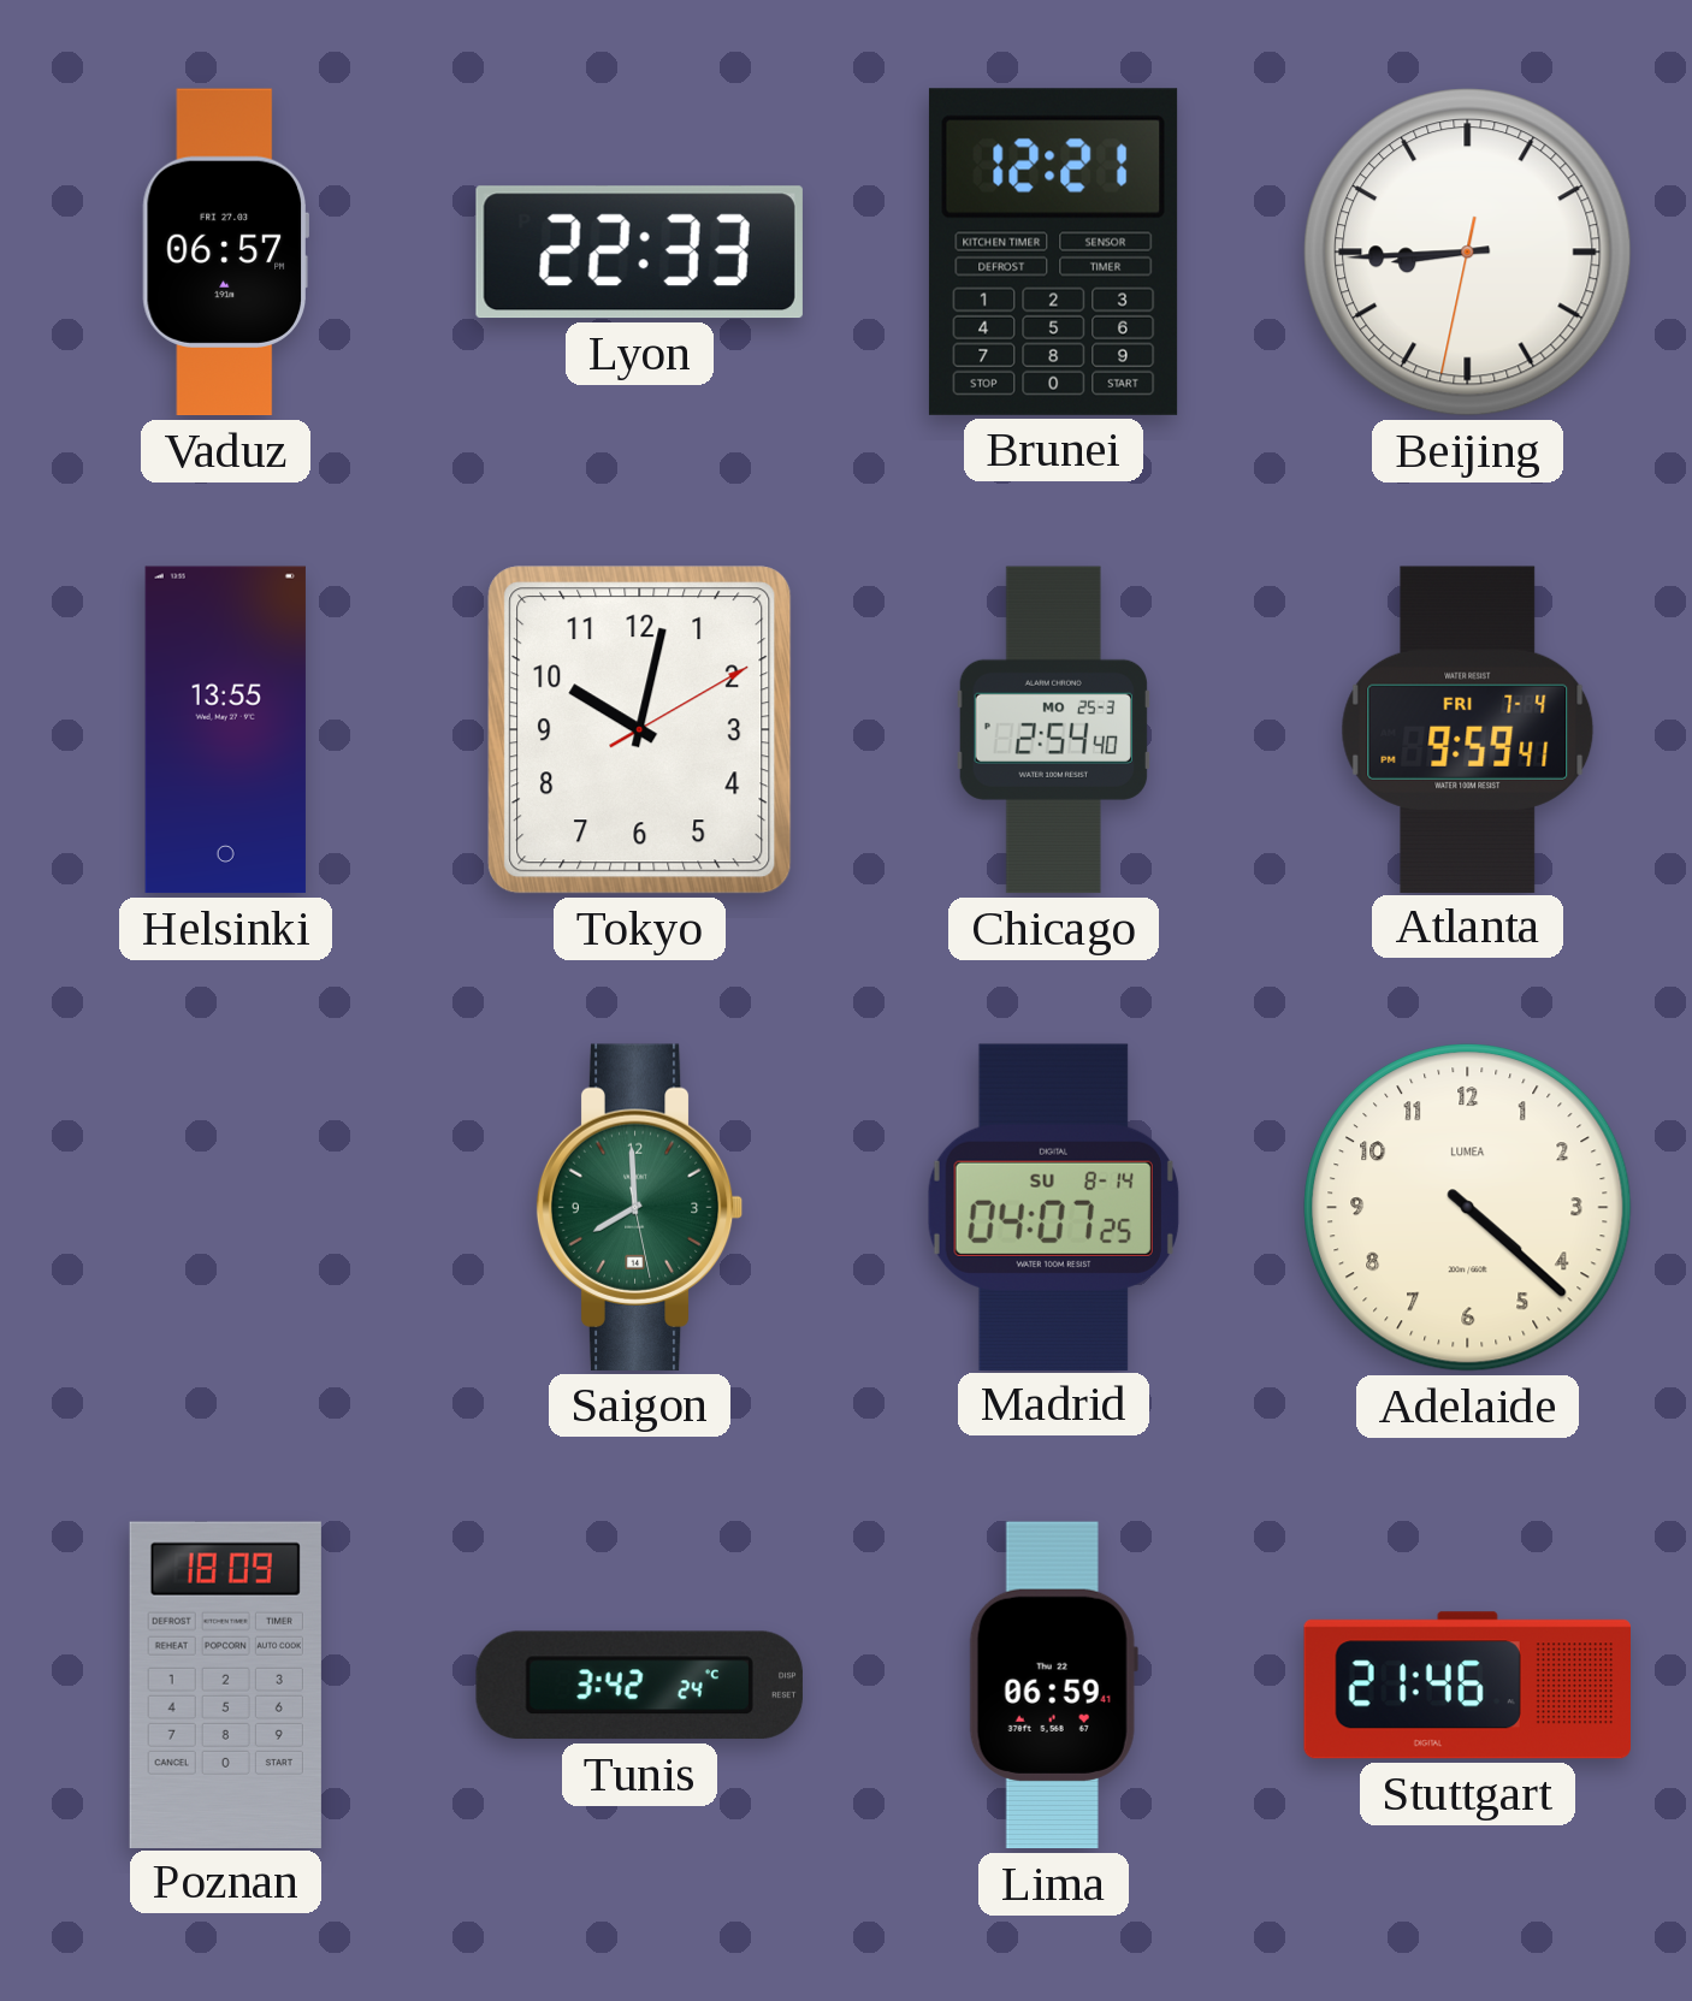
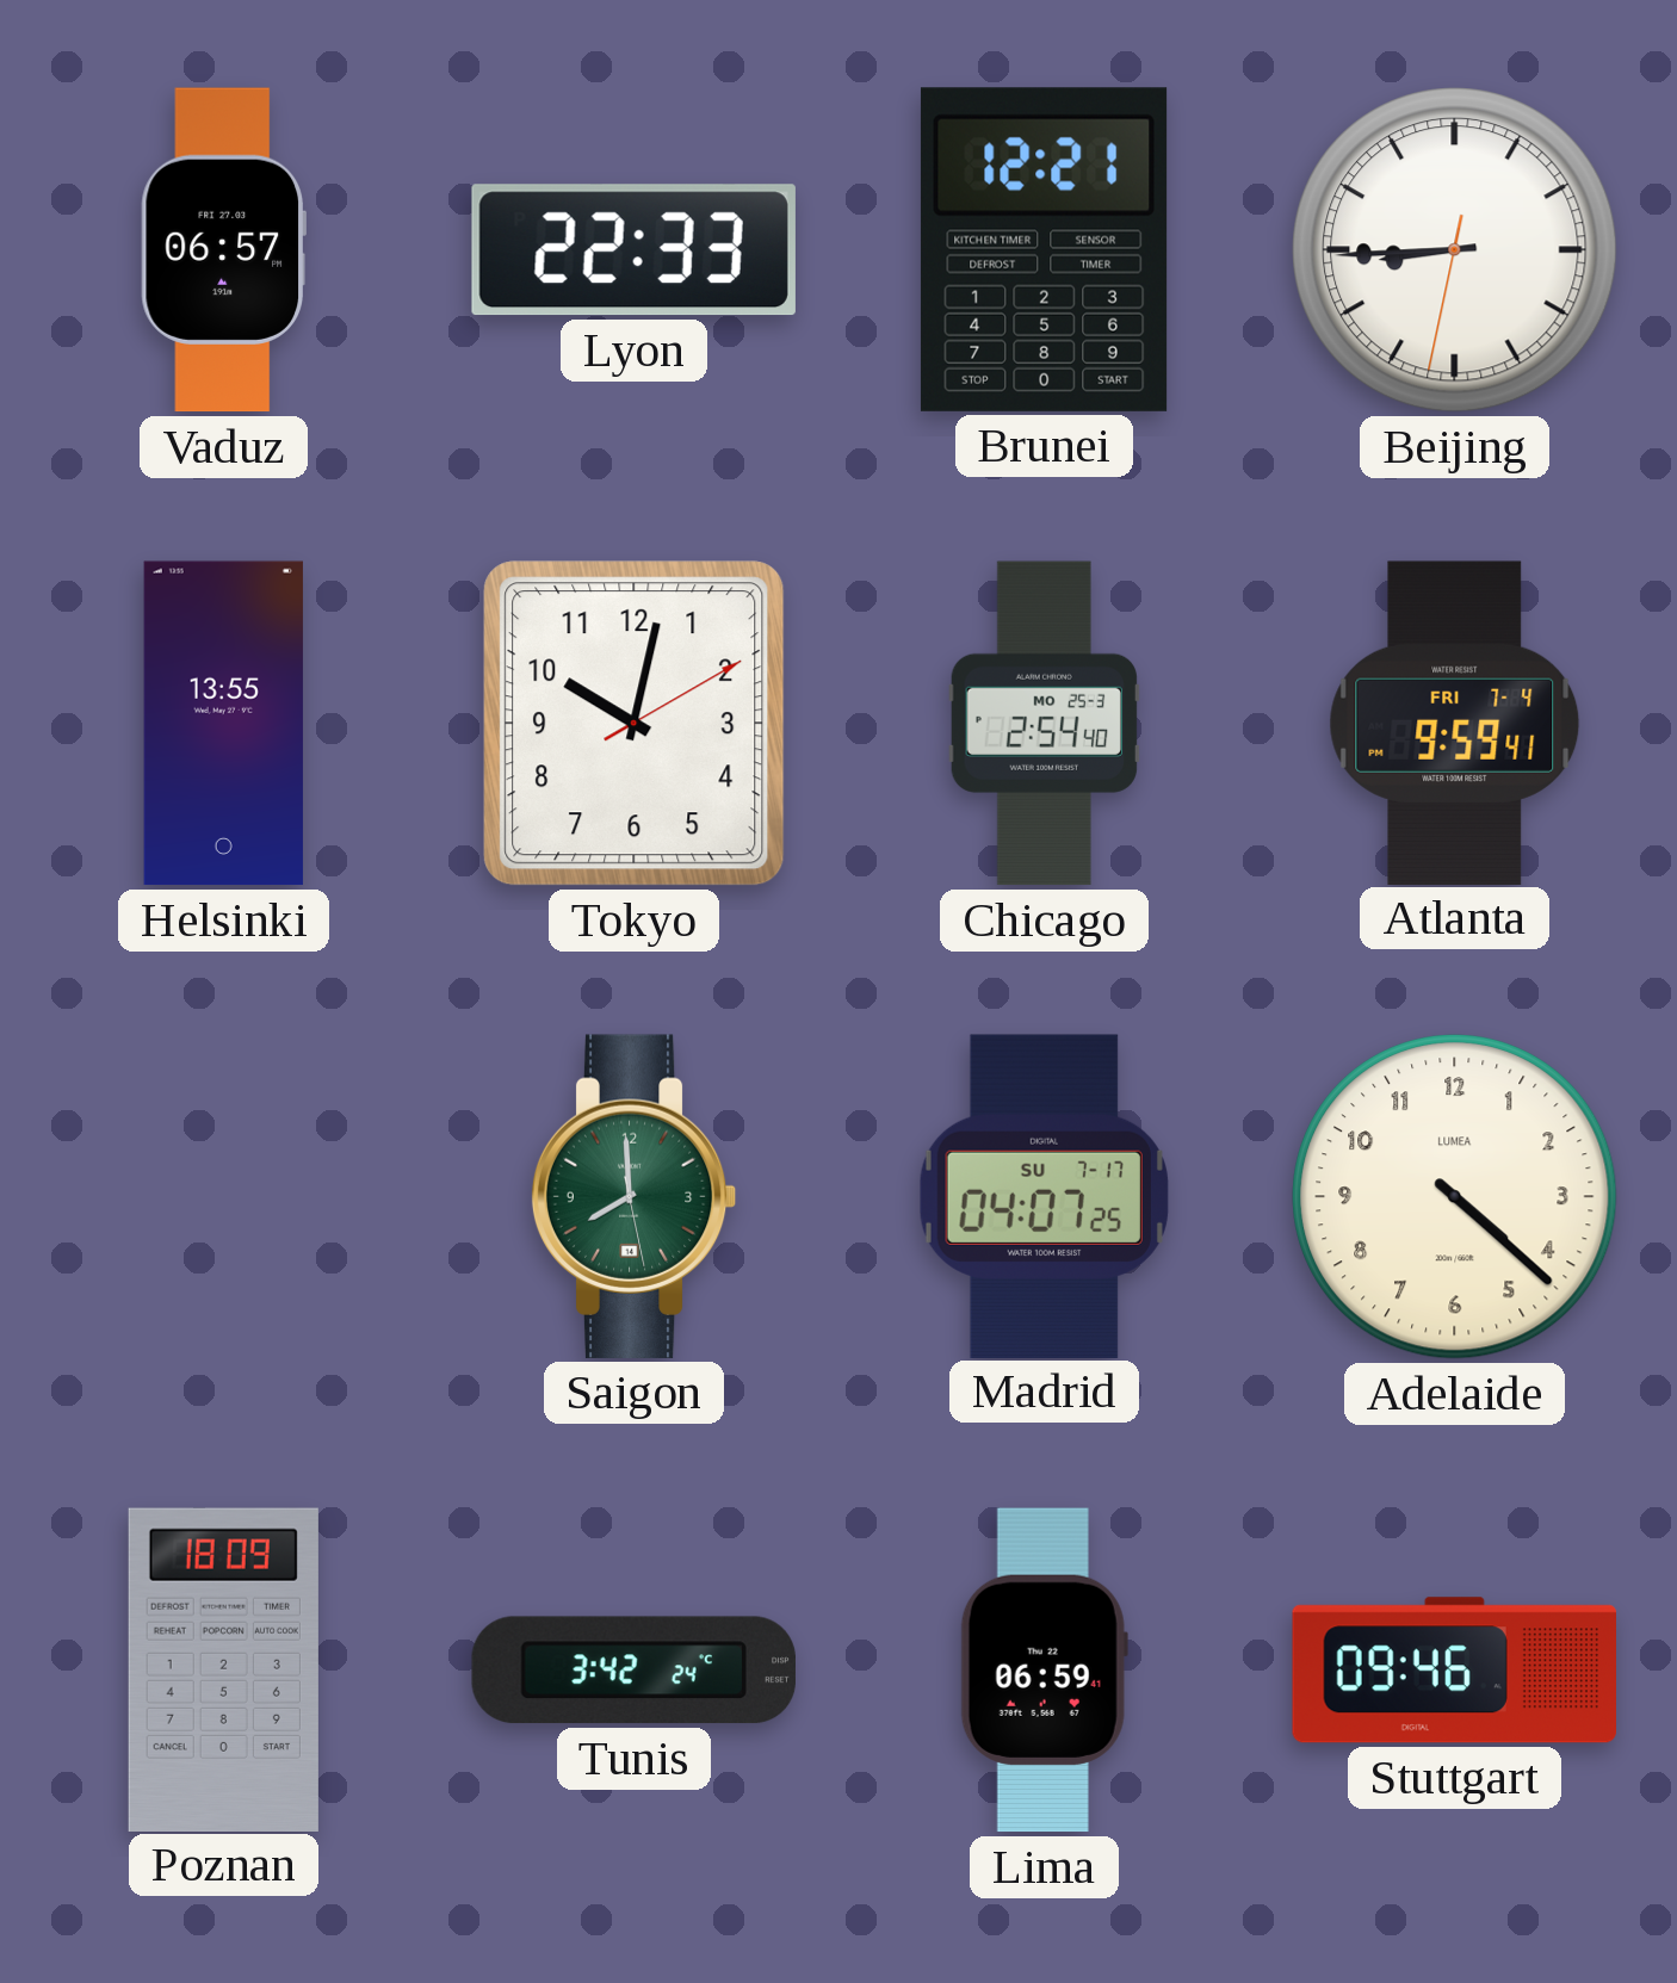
Madrid date: SU 8-14 -> SU 7-17
Stuttgart: 21:46 -> 09:46
